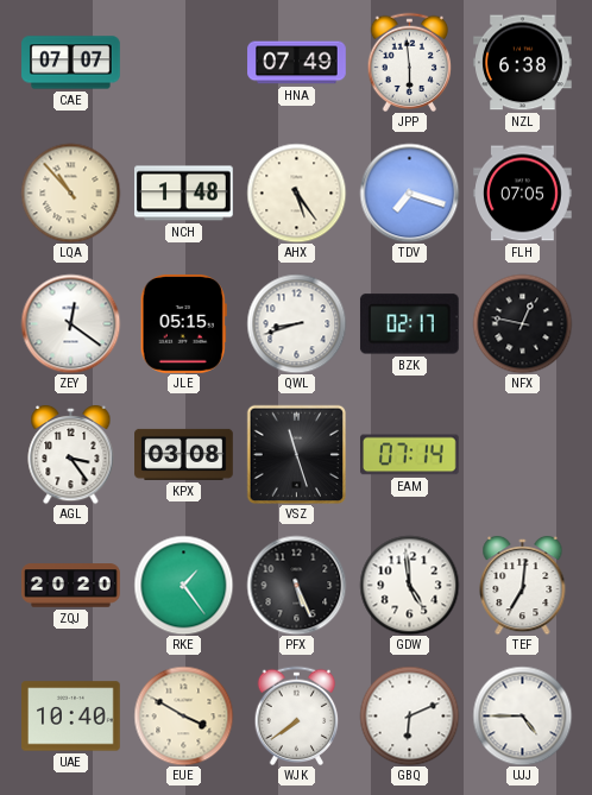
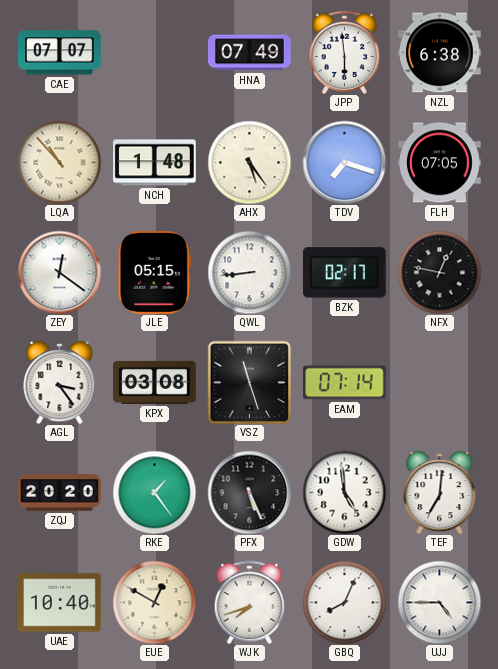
QWL: 8:42 -> 8:44
EUE: 3:50 -> 12:50
WJK: 7:39 -> 7:42
GBQ: 6:11 -> 8:04
